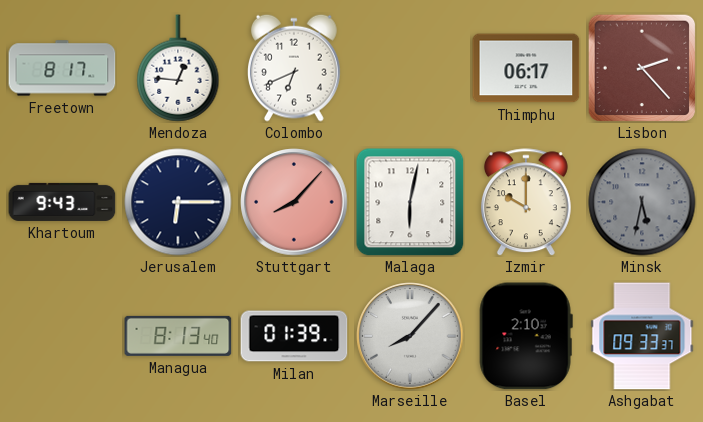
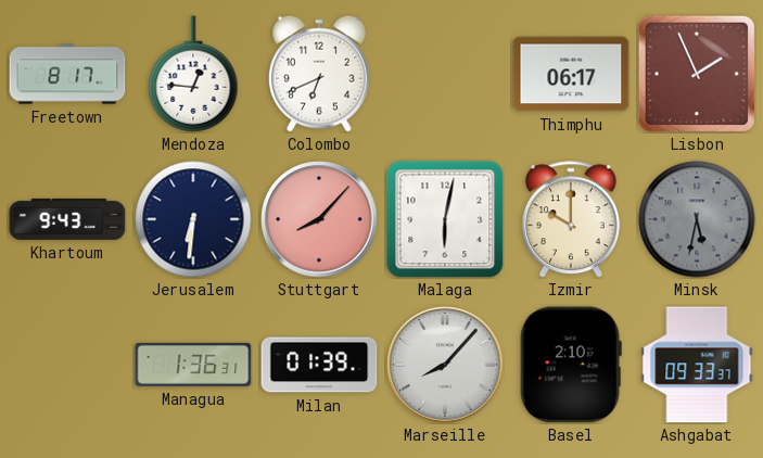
Lisbon: 2:23 -> 1:56
Jerusalem: 6:15 -> 6:31
Managua: 8:13 -> 1:36
